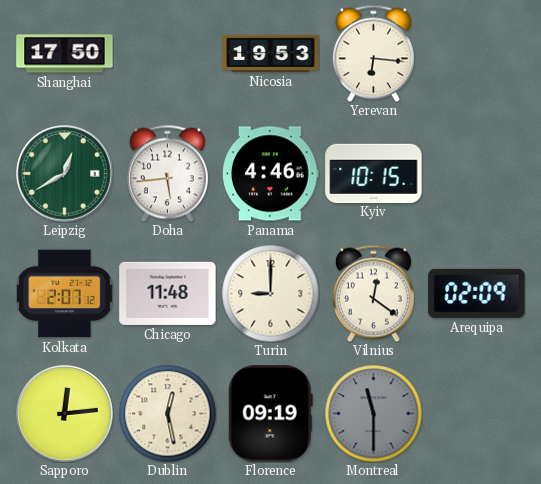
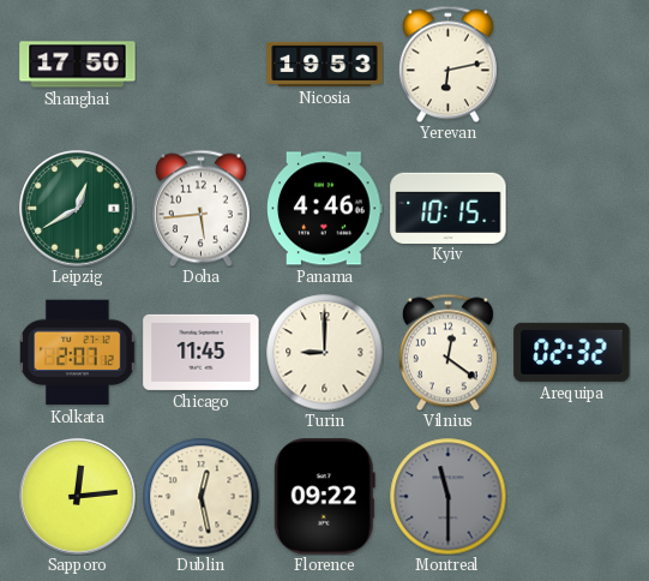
Yerevan: 6:16 -> 6:13
Chicago: 11:48 -> 11:45
Arequipa: 02:09 -> 02:32
Florence: 09:19 -> 09:22
